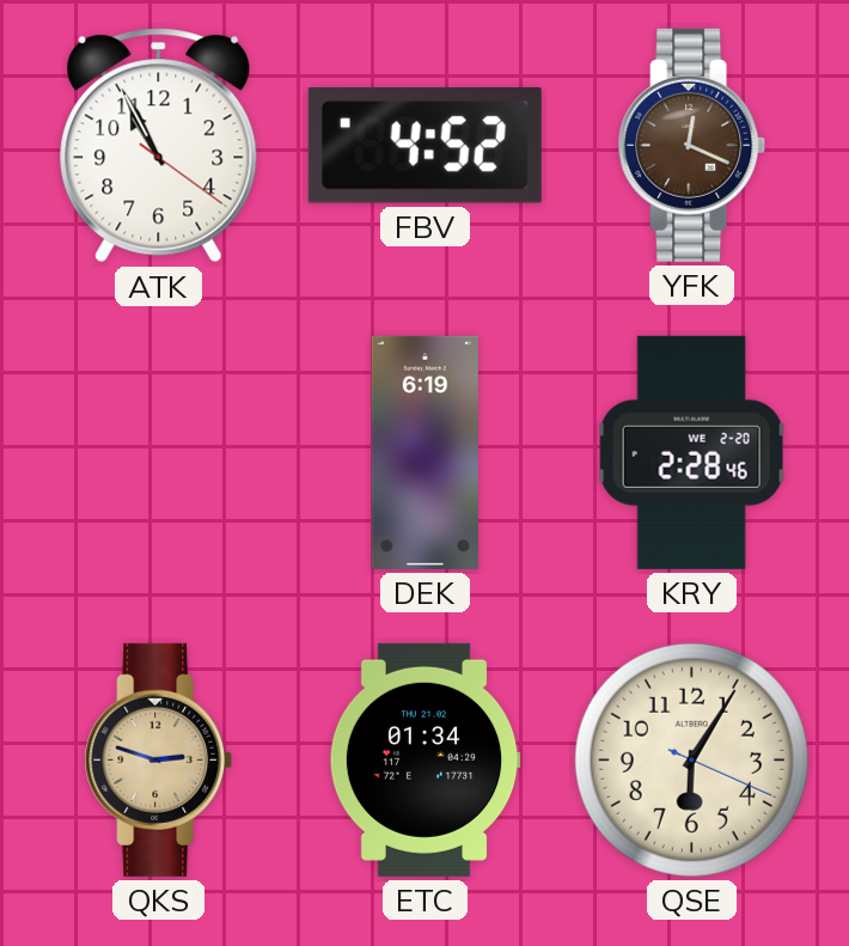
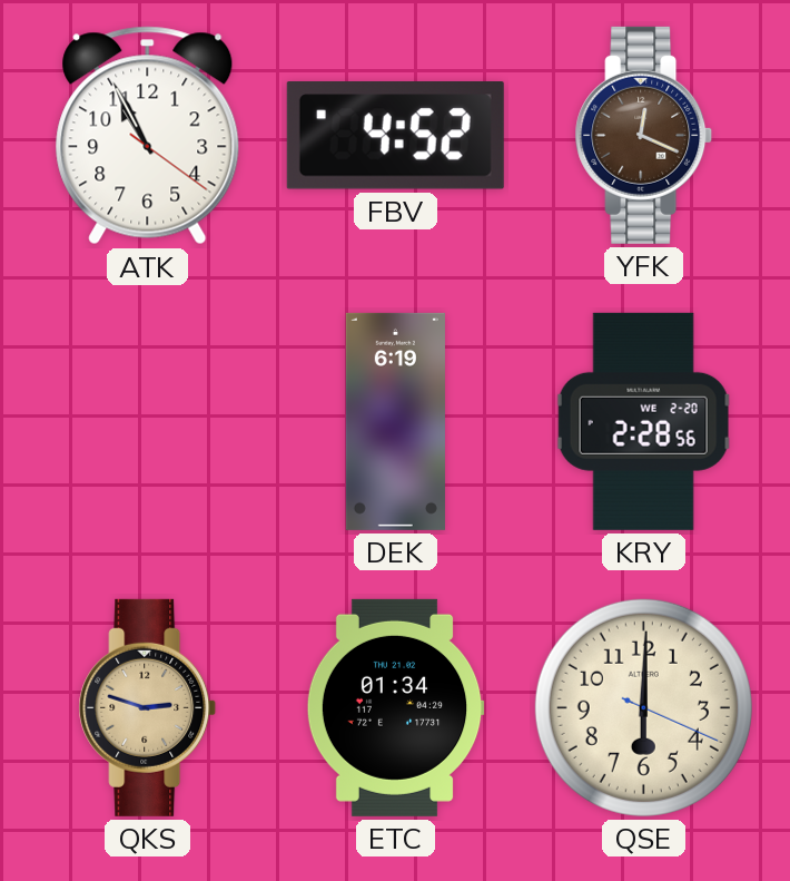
KRY: 2:28:46 -> 2:28:56
QSE: 6:05 -> 6:00
